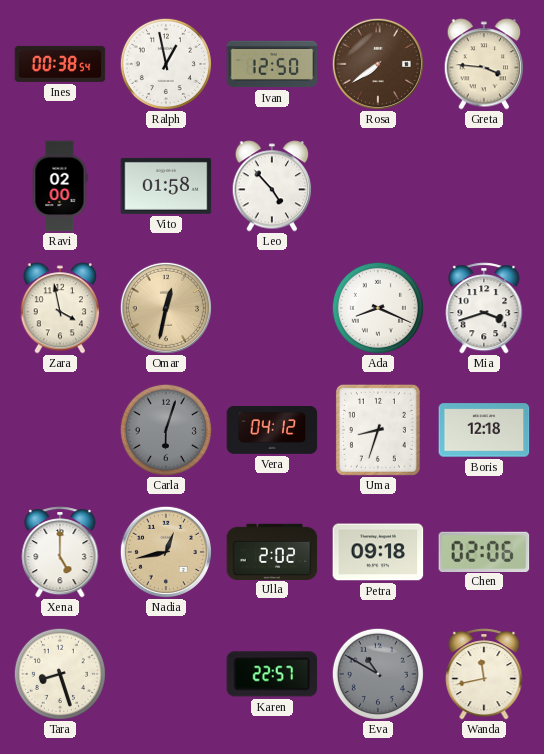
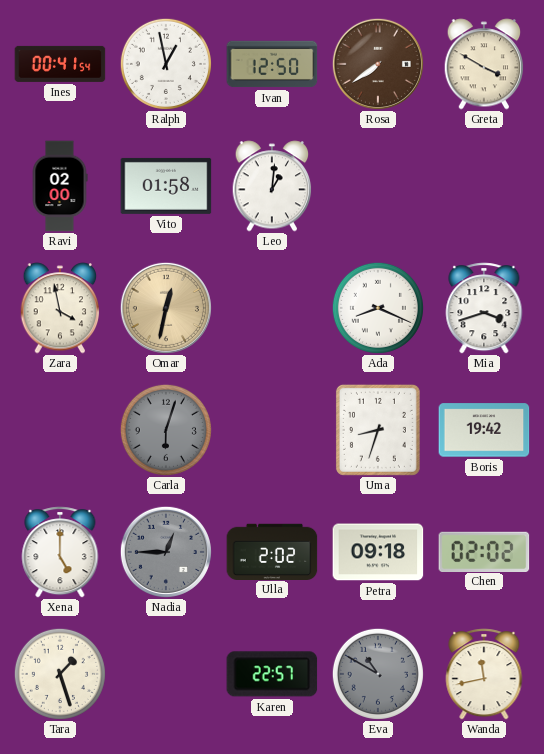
Ines: 00:38 -> 00:41
Greta: 3:46 -> 3:50
Leo: 4:53 -> 1:01
Vera: 04:12 -> none
Boris: 12:18 -> 19:42
Nadia: 12:43 -> 12:45
Nadia dial: champagne -> grey
Chen: 02:06 -> 02:02
Tara: 8:27 -> 1:27
